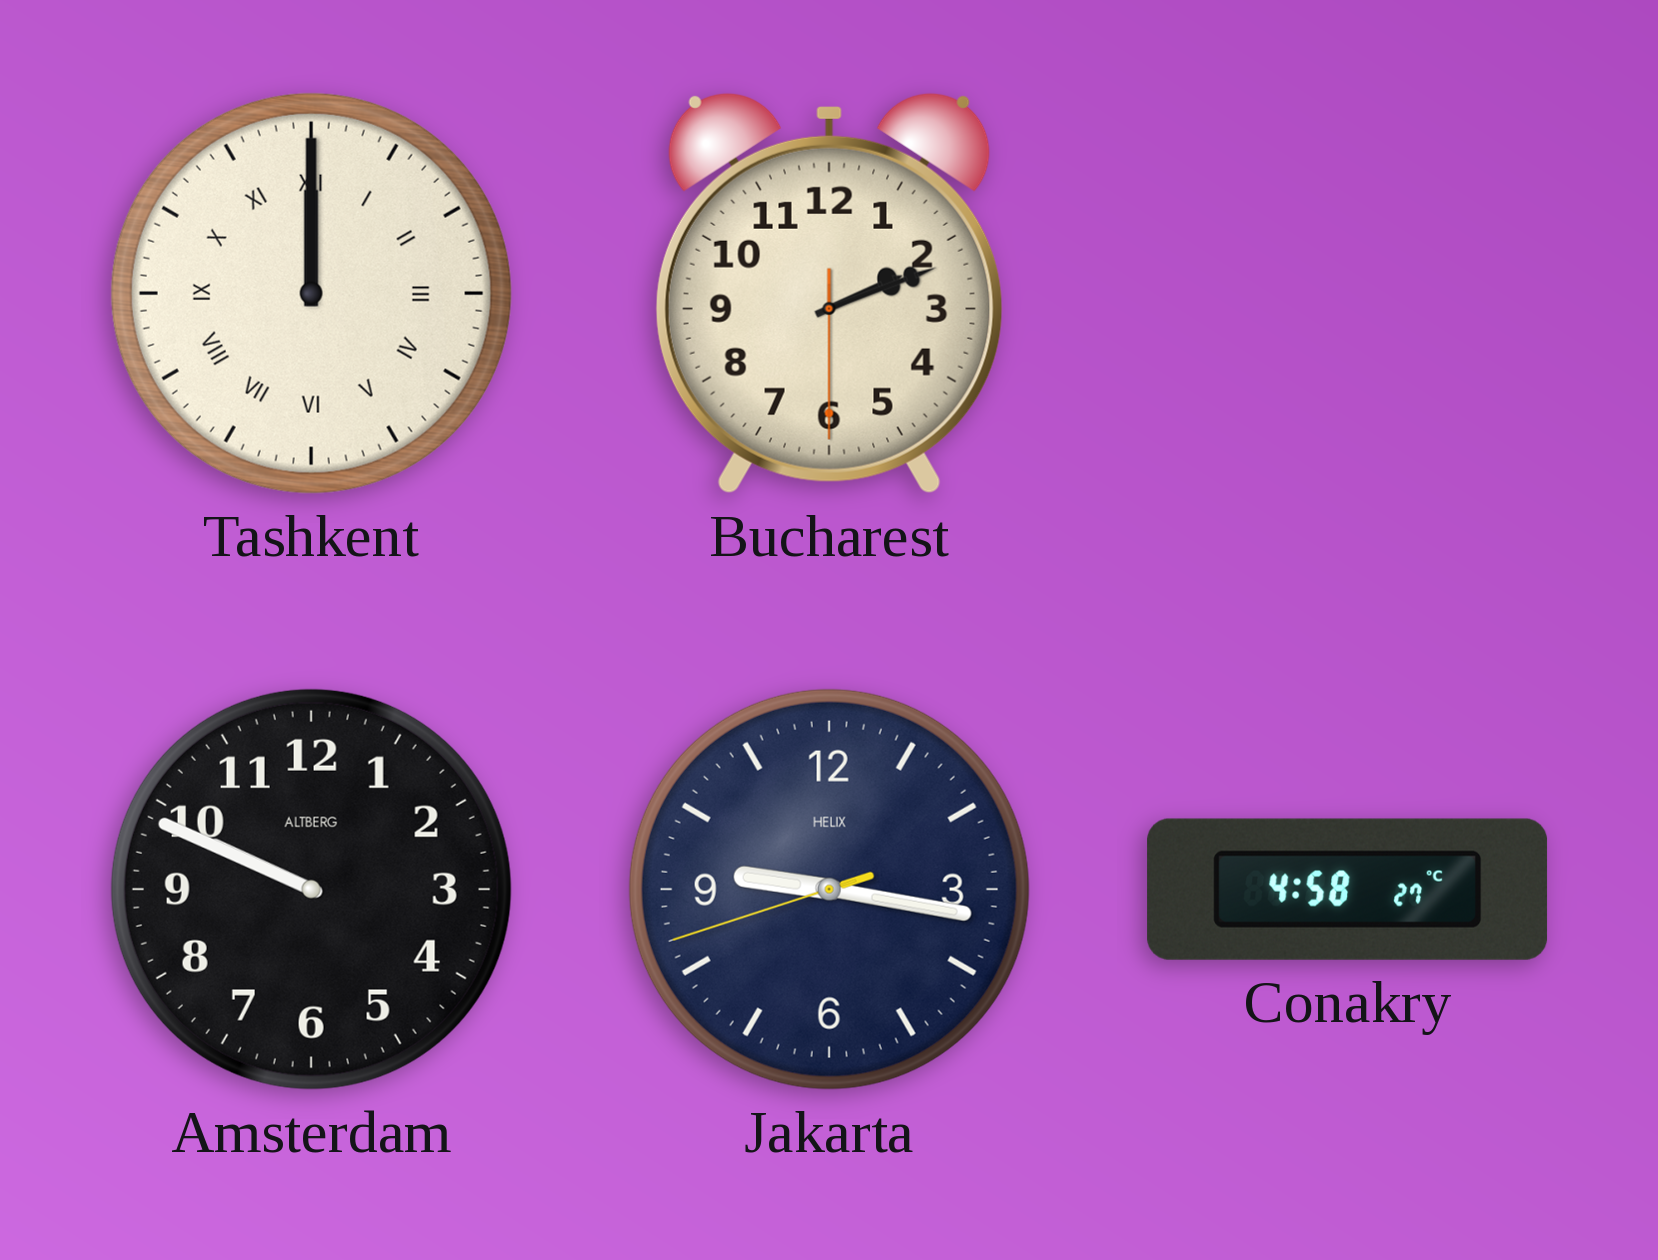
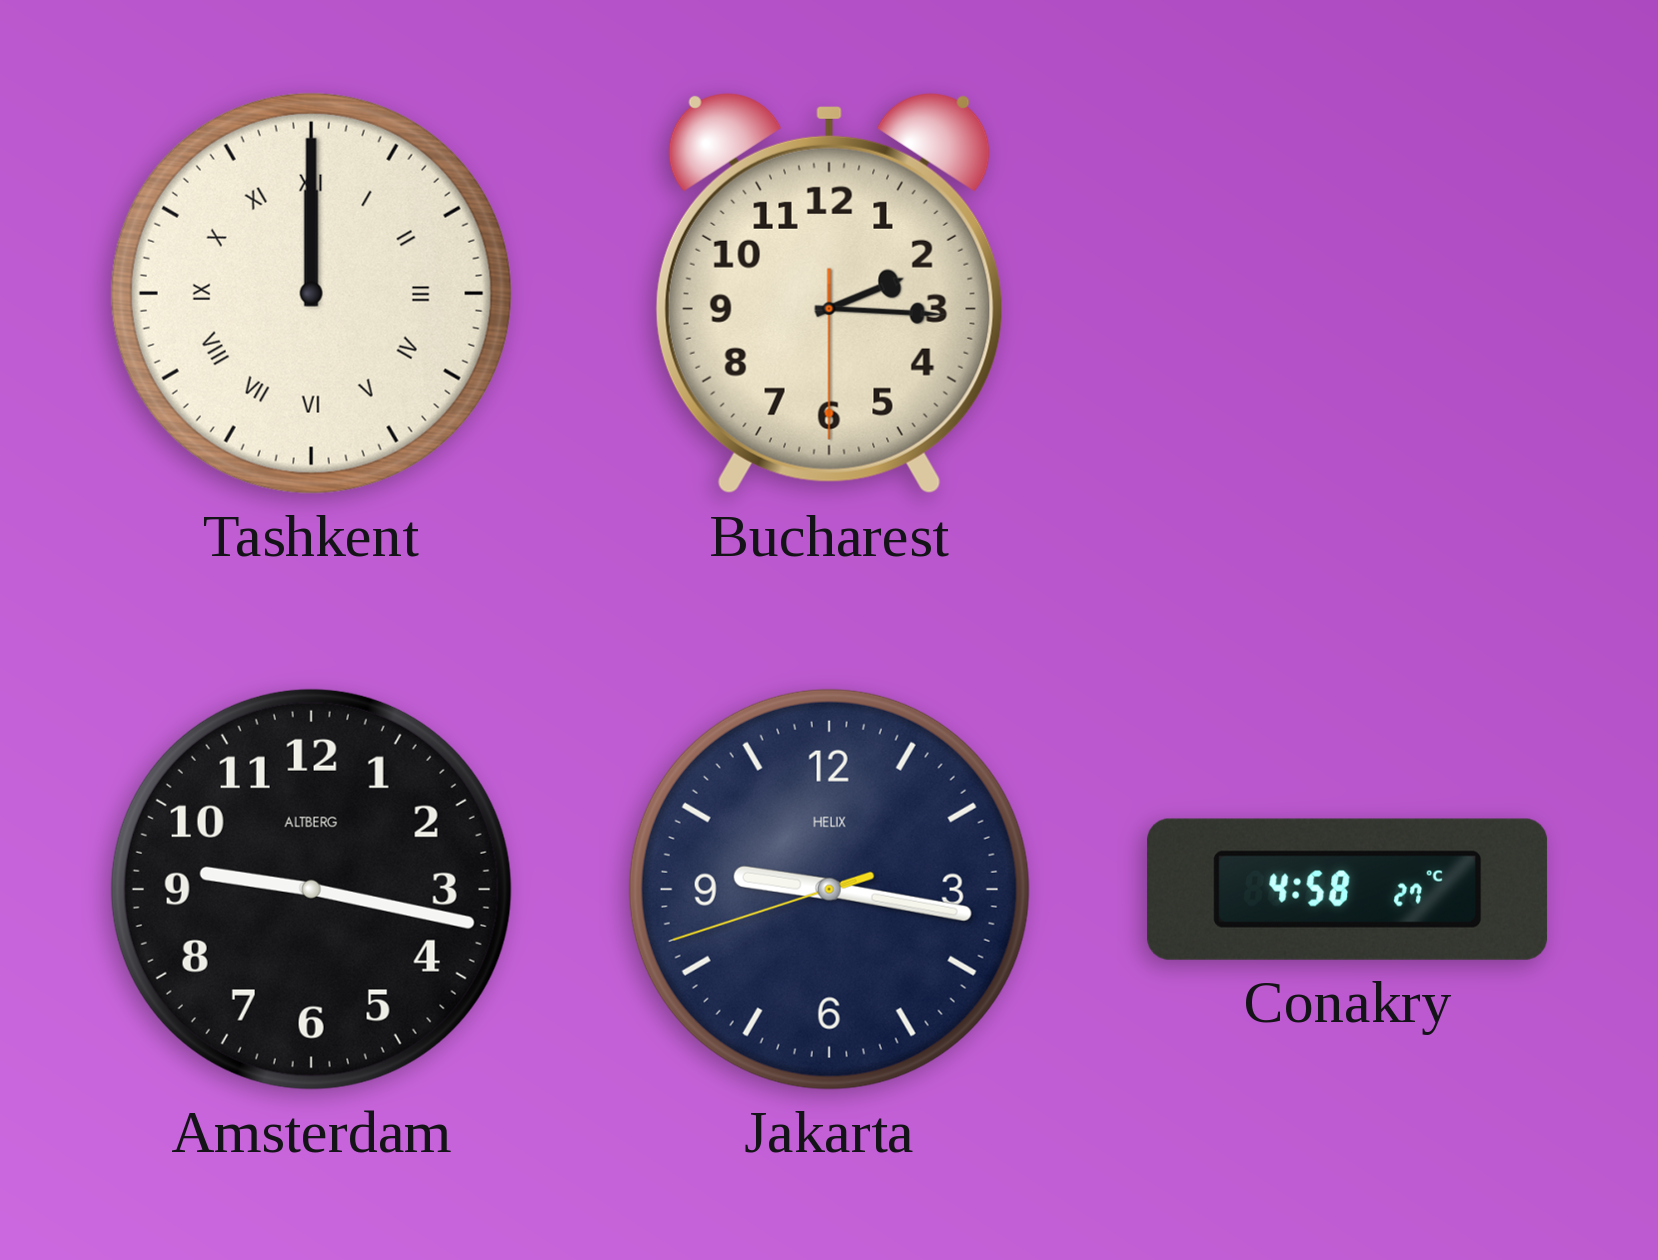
Bucharest: 2:11 -> 2:15
Amsterdam: 9:49 -> 9:17
